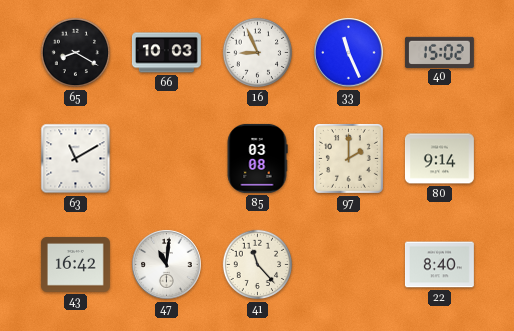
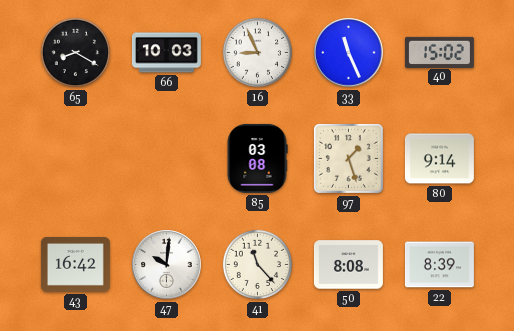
63: 11:10 -> none
97: 2:00 -> 1:27
47: 11:01 -> 10:01
50: none -> 8:08
22: 8:40 -> 8:39
